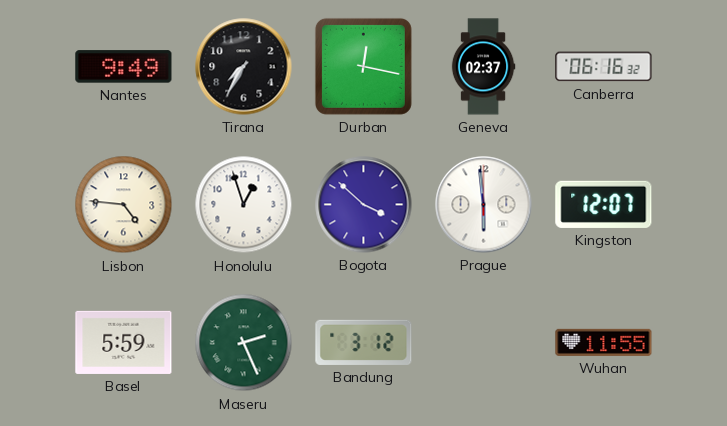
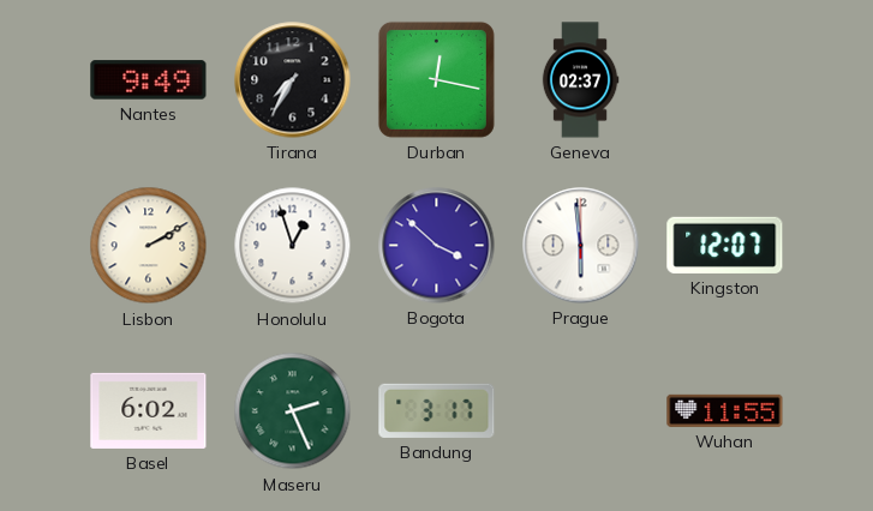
Canberra: 06:16 -> none
Lisbon: 4:46 -> 2:10
Basel: 5:59 -> 6:02
Bandung: 3:12 -> 3:17
